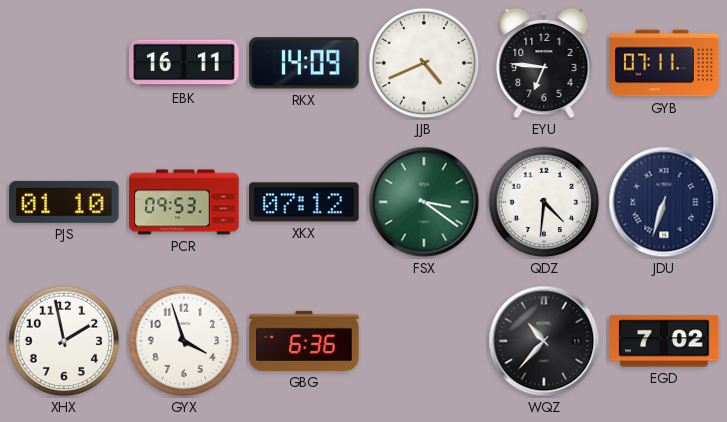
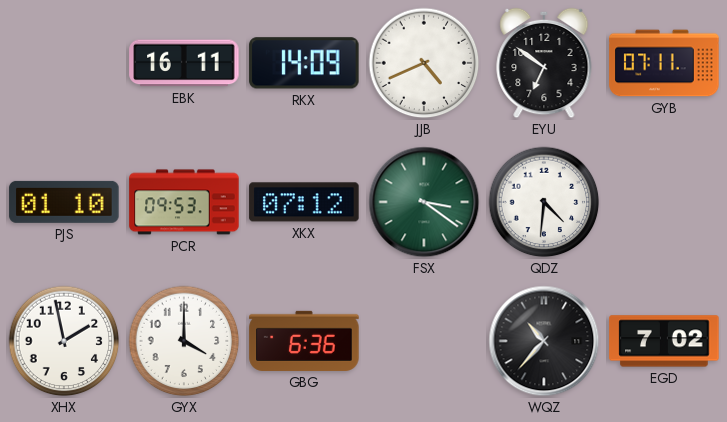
EYU: 6:46 -> 6:51
JDU: 6:33 -> none
GYX: 3:57 -> 4:00
